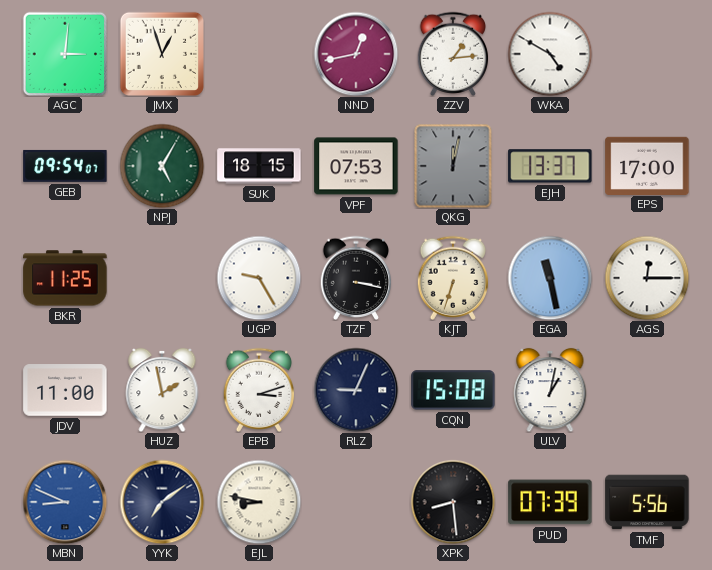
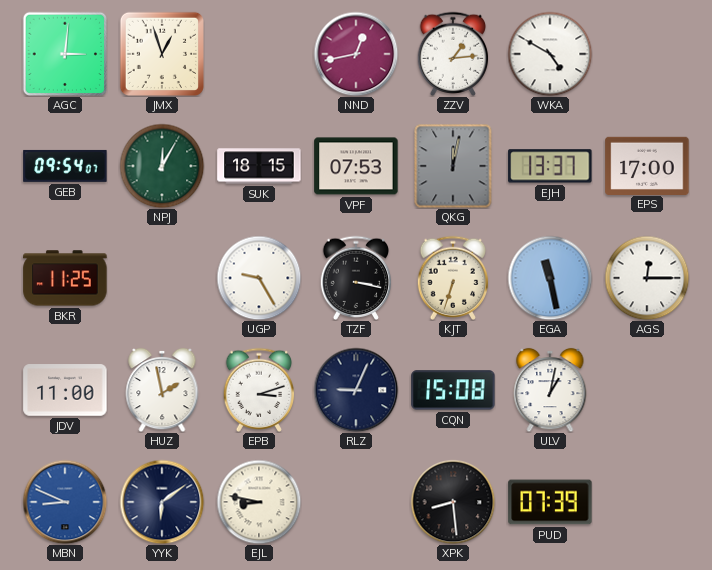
NPJ: 5:05 -> 12:05
YYK: 7:09 -> 6:09
TMF: 5:56 -> none
